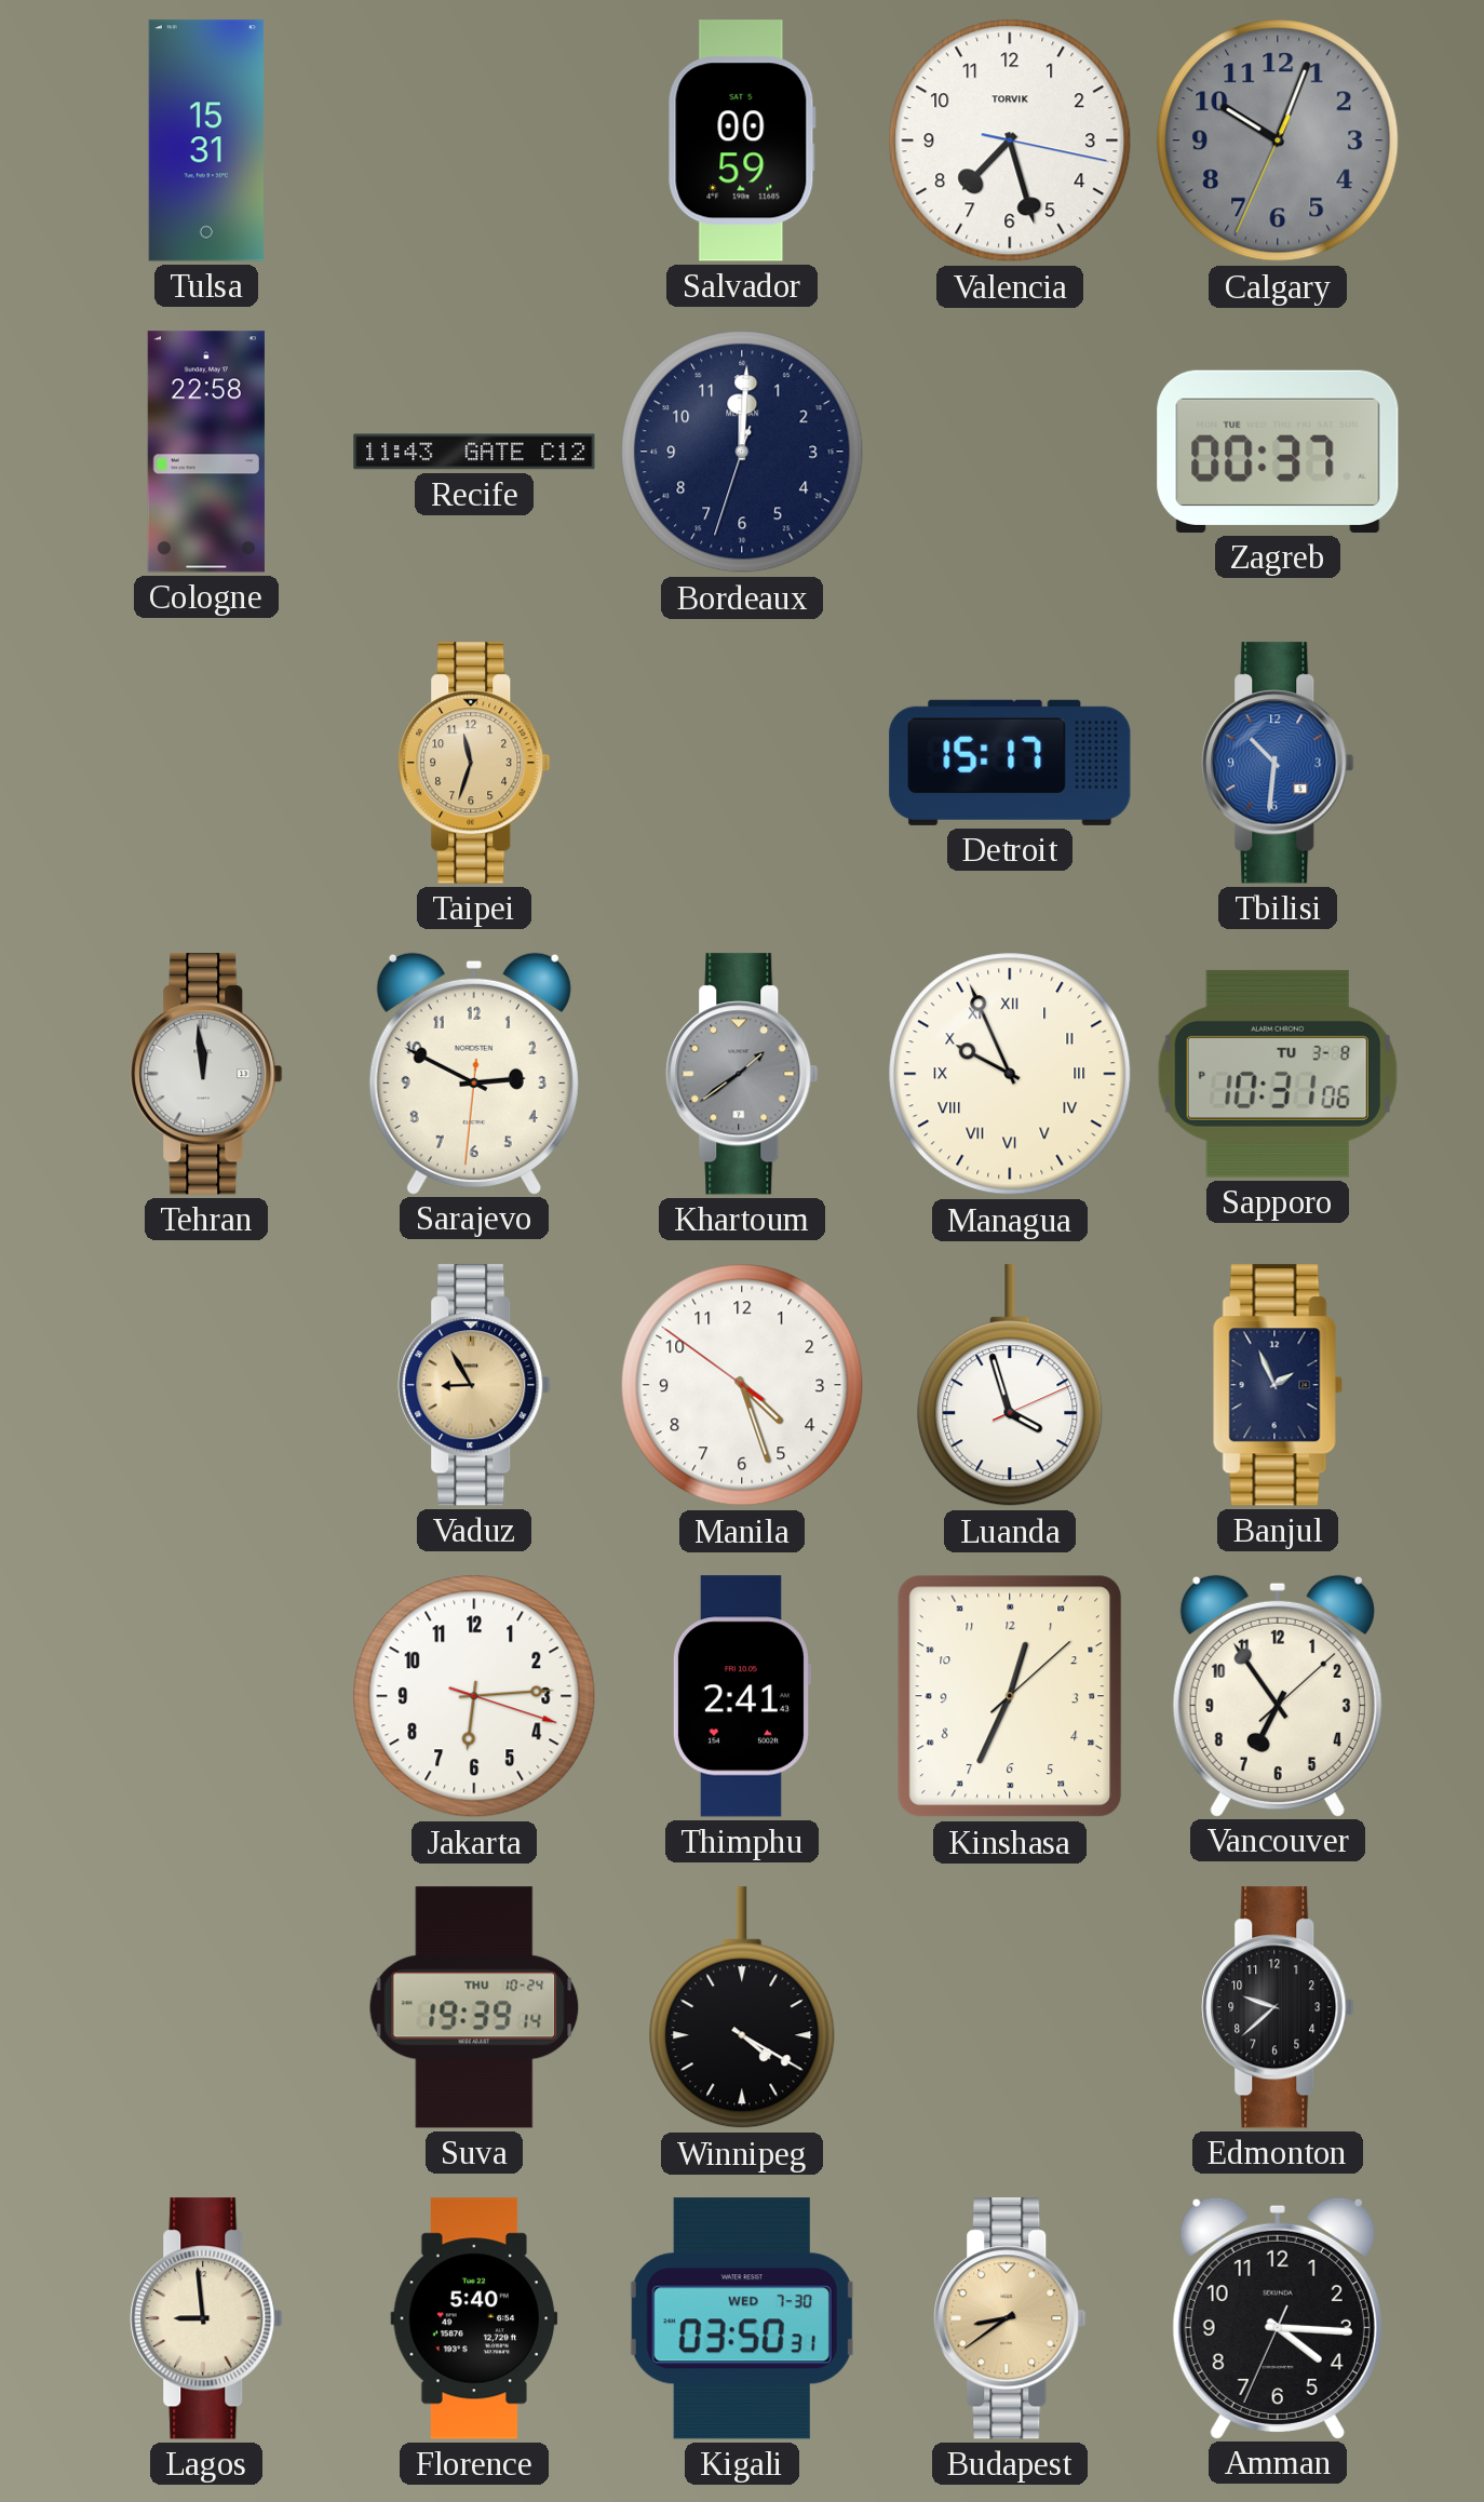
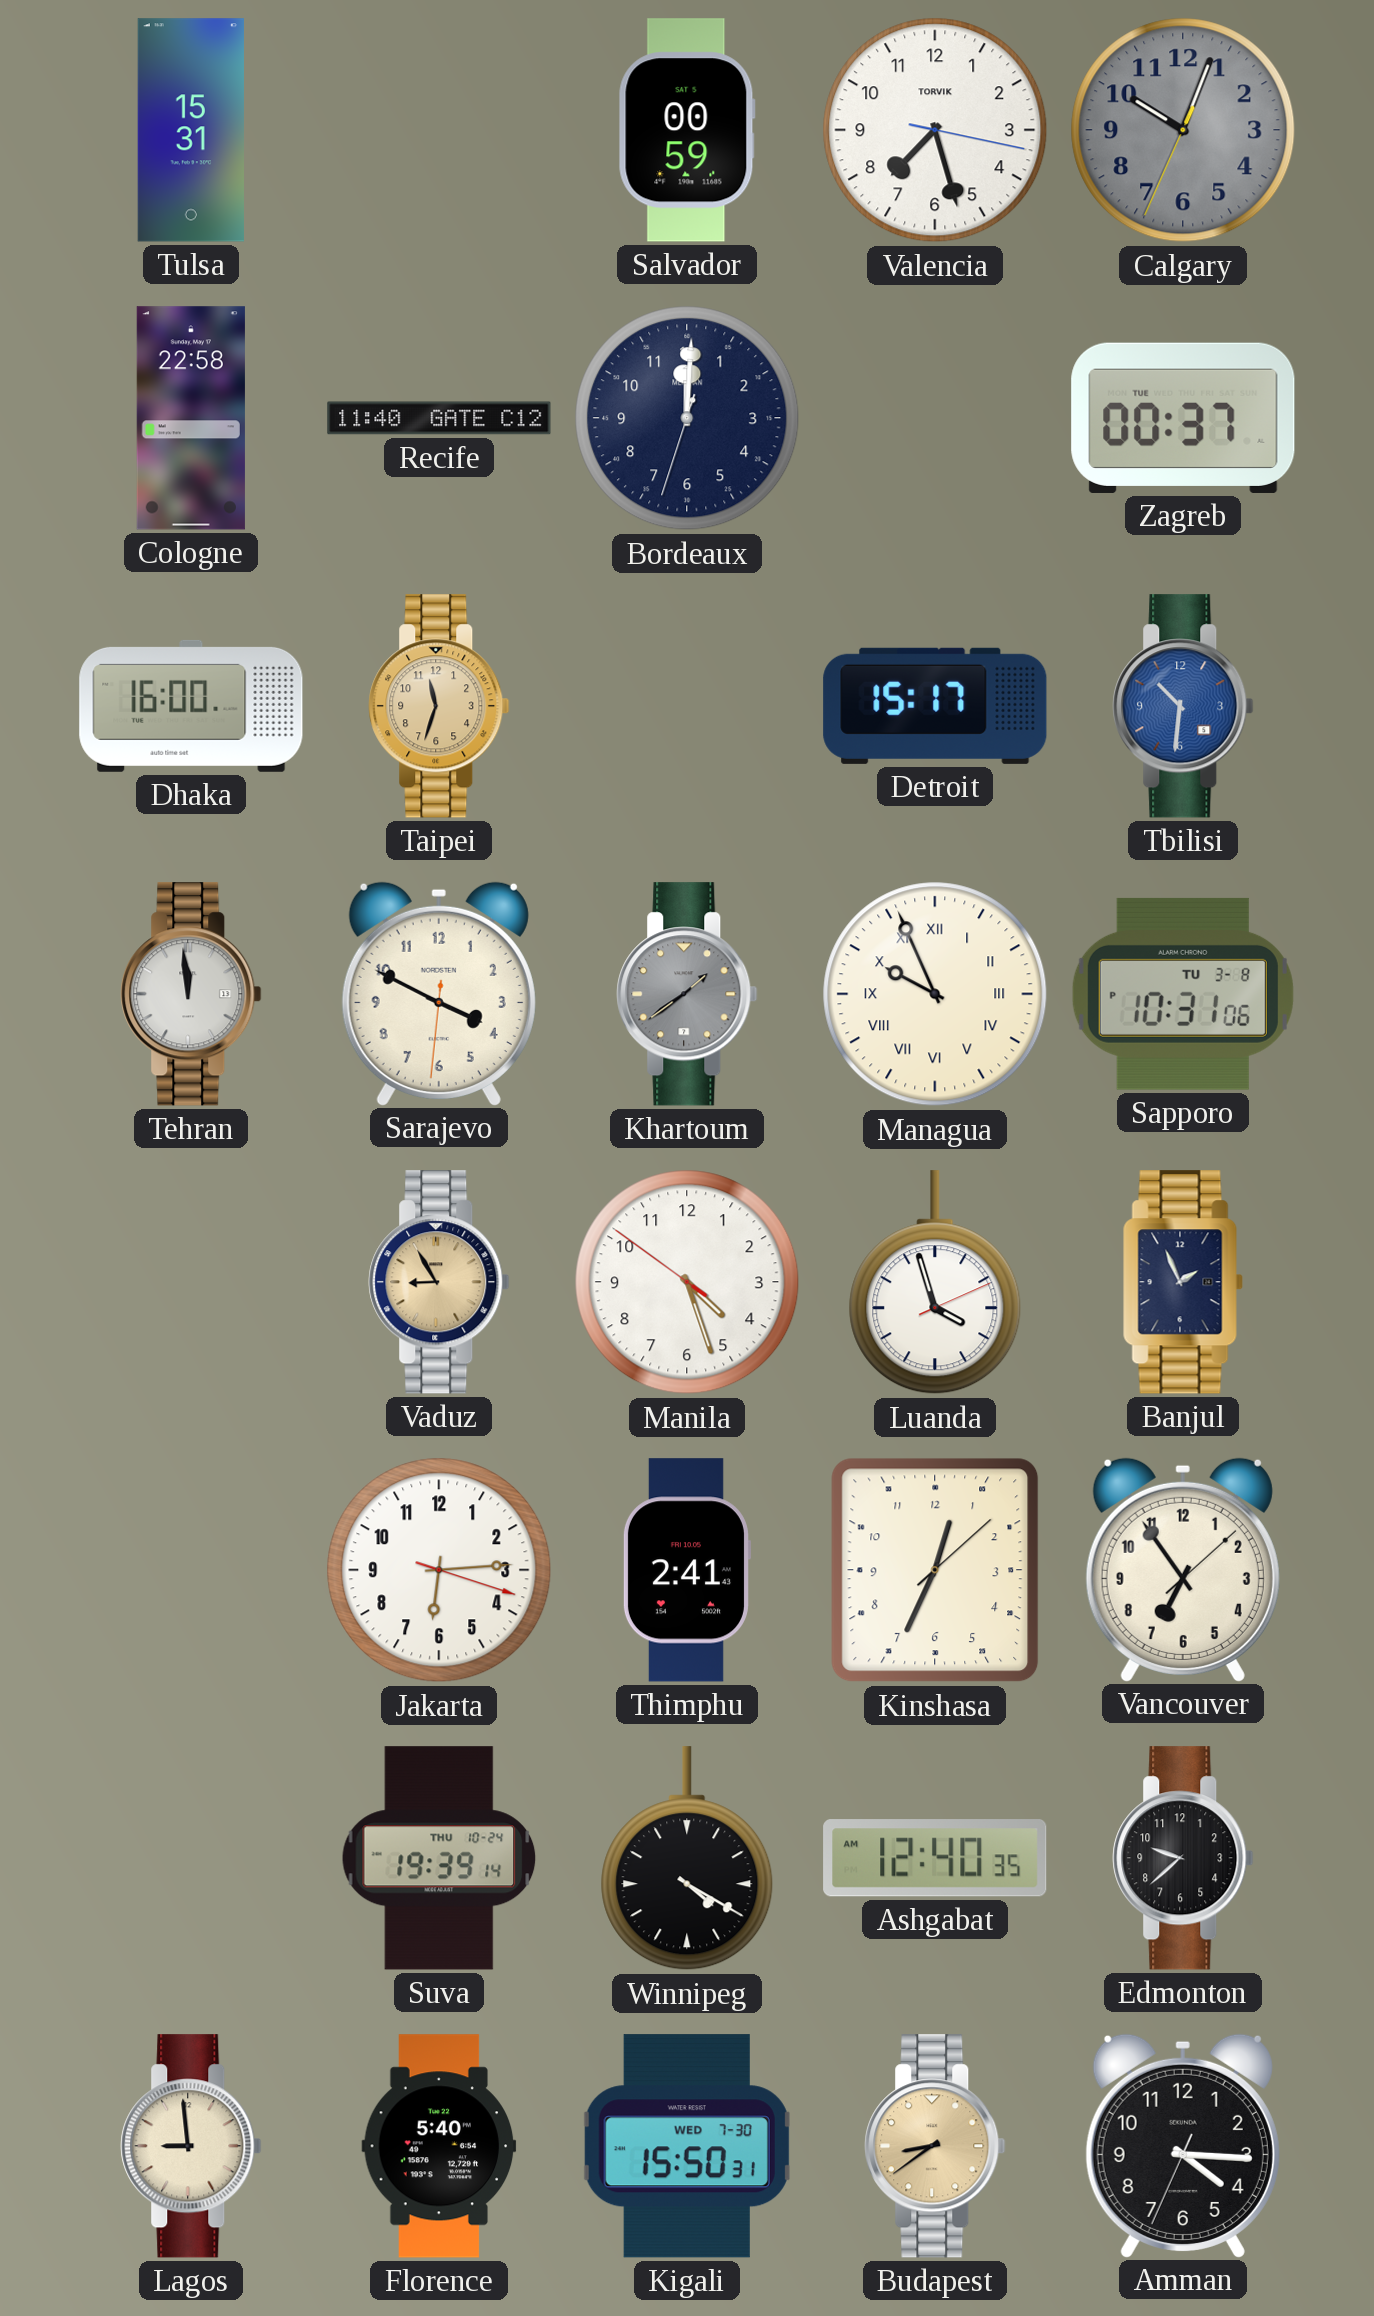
Recife: 11:43 -> 11:40
Dhaka: none -> 16:00
Sarajevo: 2:49 -> 3:49
Ashgabat: none -> 12:40
Kigali: 03:50 -> 15:50
